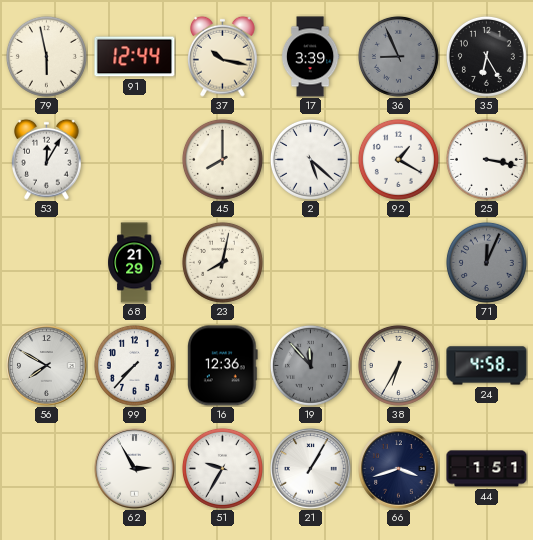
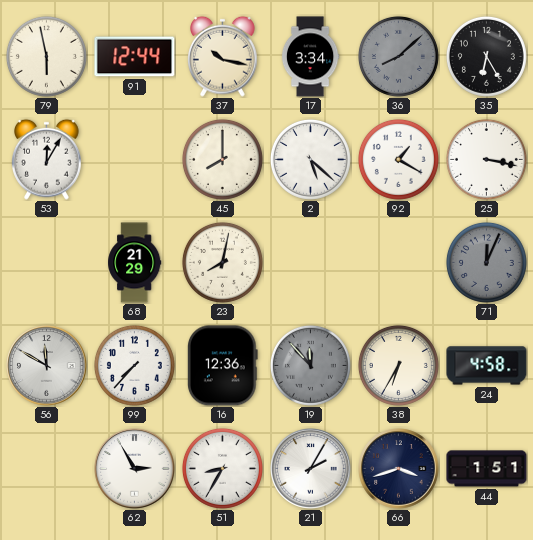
17: 3:39 -> 3:34
36: 8:56 -> 8:08
56: 7:50 -> 11:50
51: 9:35 -> 8:35
21: 1:05 -> 2:05
